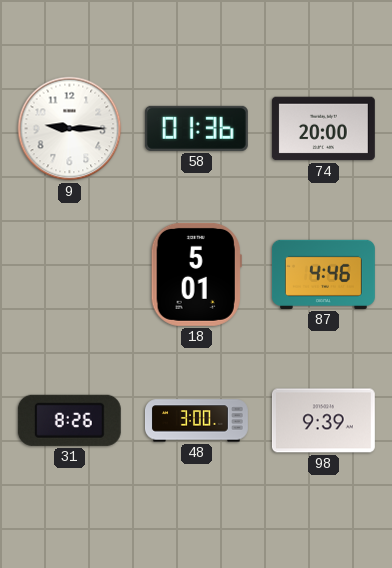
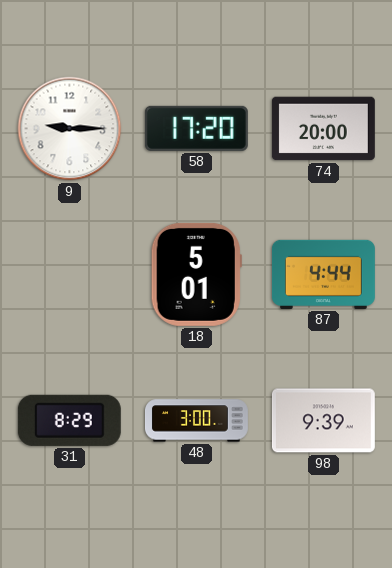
58: 01:36 -> 17:20
87: 4:46 -> 4:44
31: 8:26 -> 8:29
